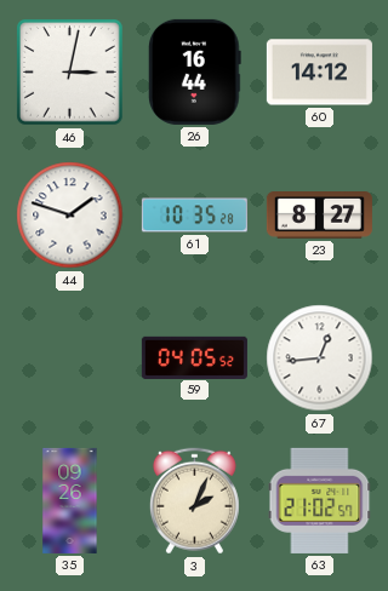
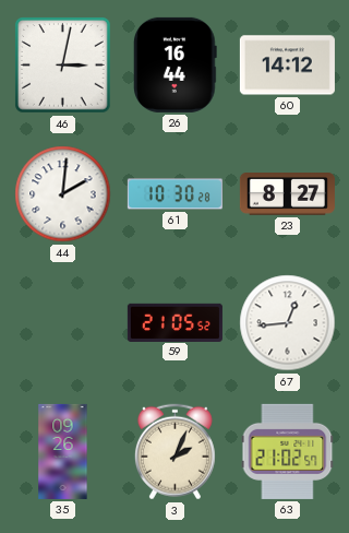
44: 1:48 -> 2:01
61: 10:35 -> 10:30
59: 04:05 -> 21:05
